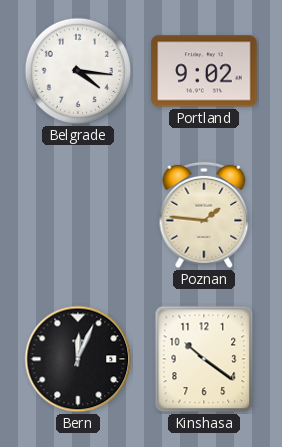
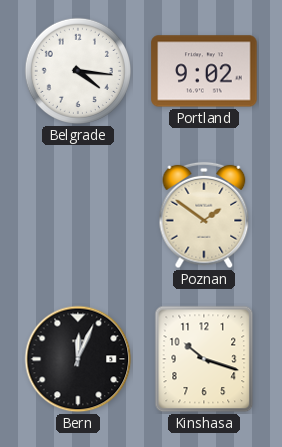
Poznan: 1:46 -> 1:51
Kinshasa: 10:21 -> 10:18
